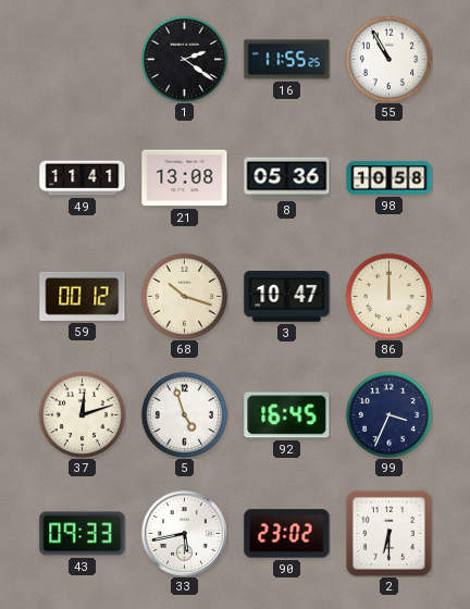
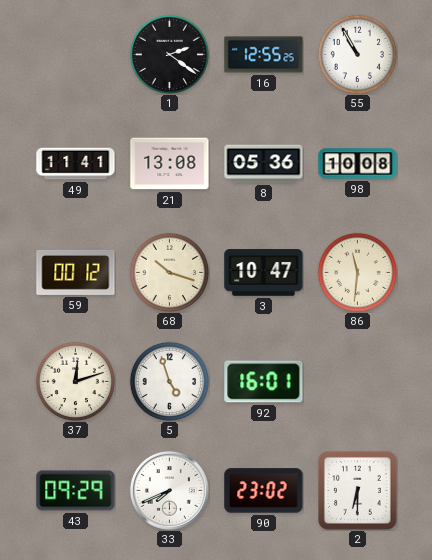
16: 11:55 -> 12:55
98: 10:58 -> 10:08
86: 12:00 -> 11:31
92: 16:45 -> 16:01
99: 3:34 -> none
43: 09:33 -> 09:29
33: 5:43 -> 7:41
